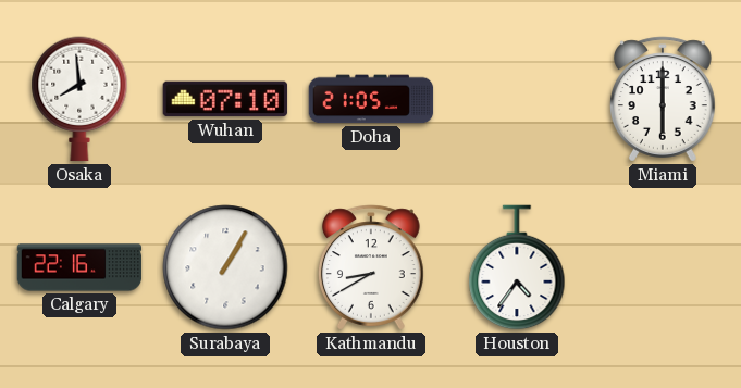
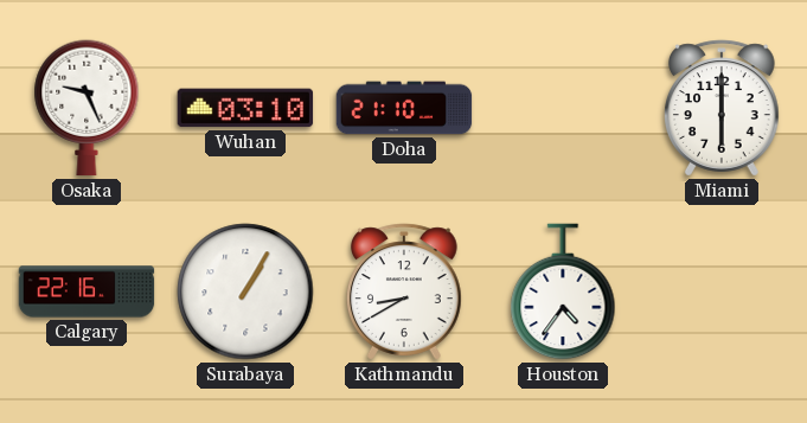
Osaka: 7:59 -> 9:26
Wuhan: 07:10 -> 03:10
Doha: 21:05 -> 21:10
